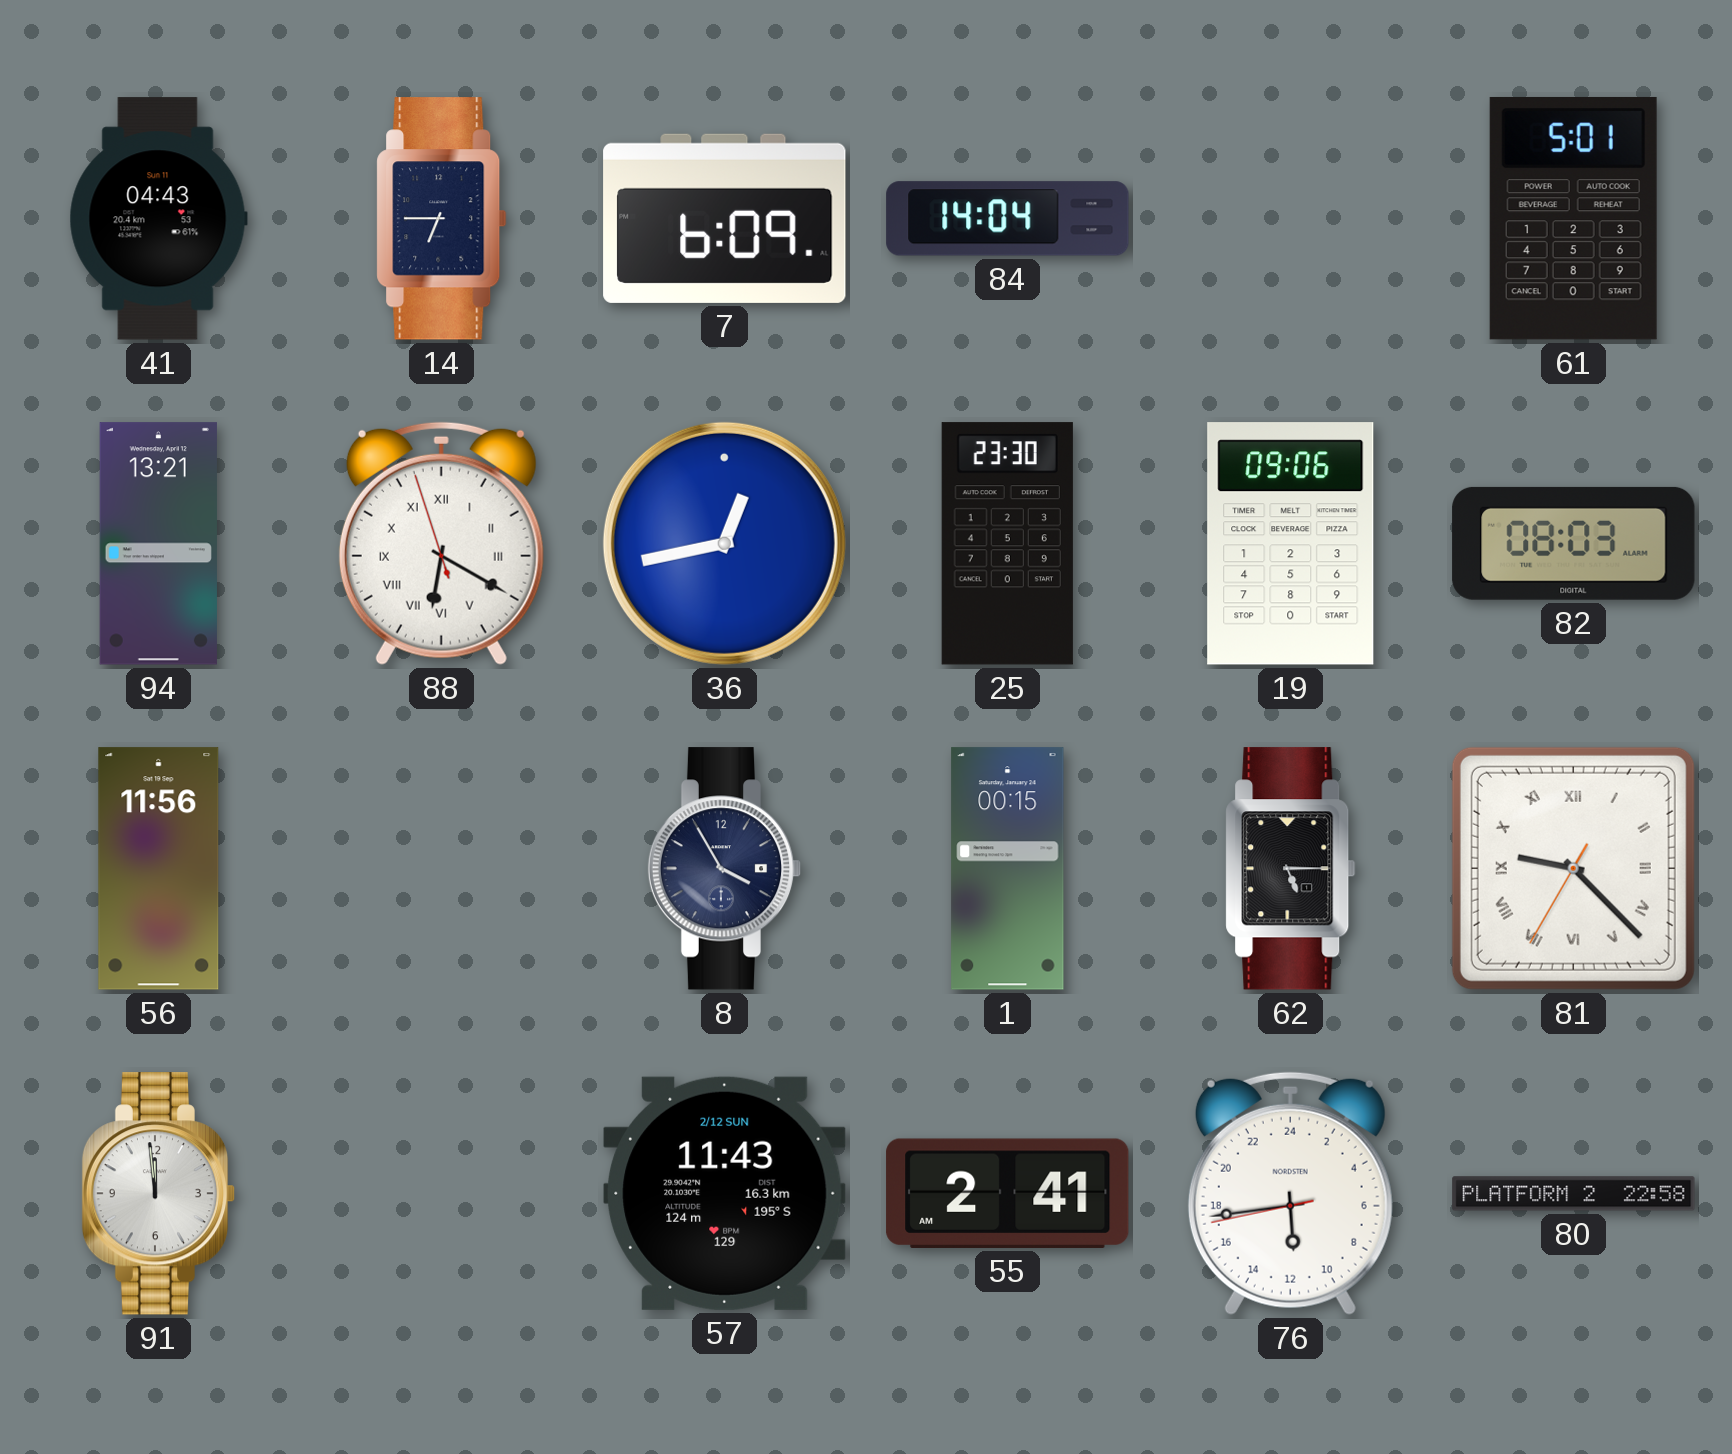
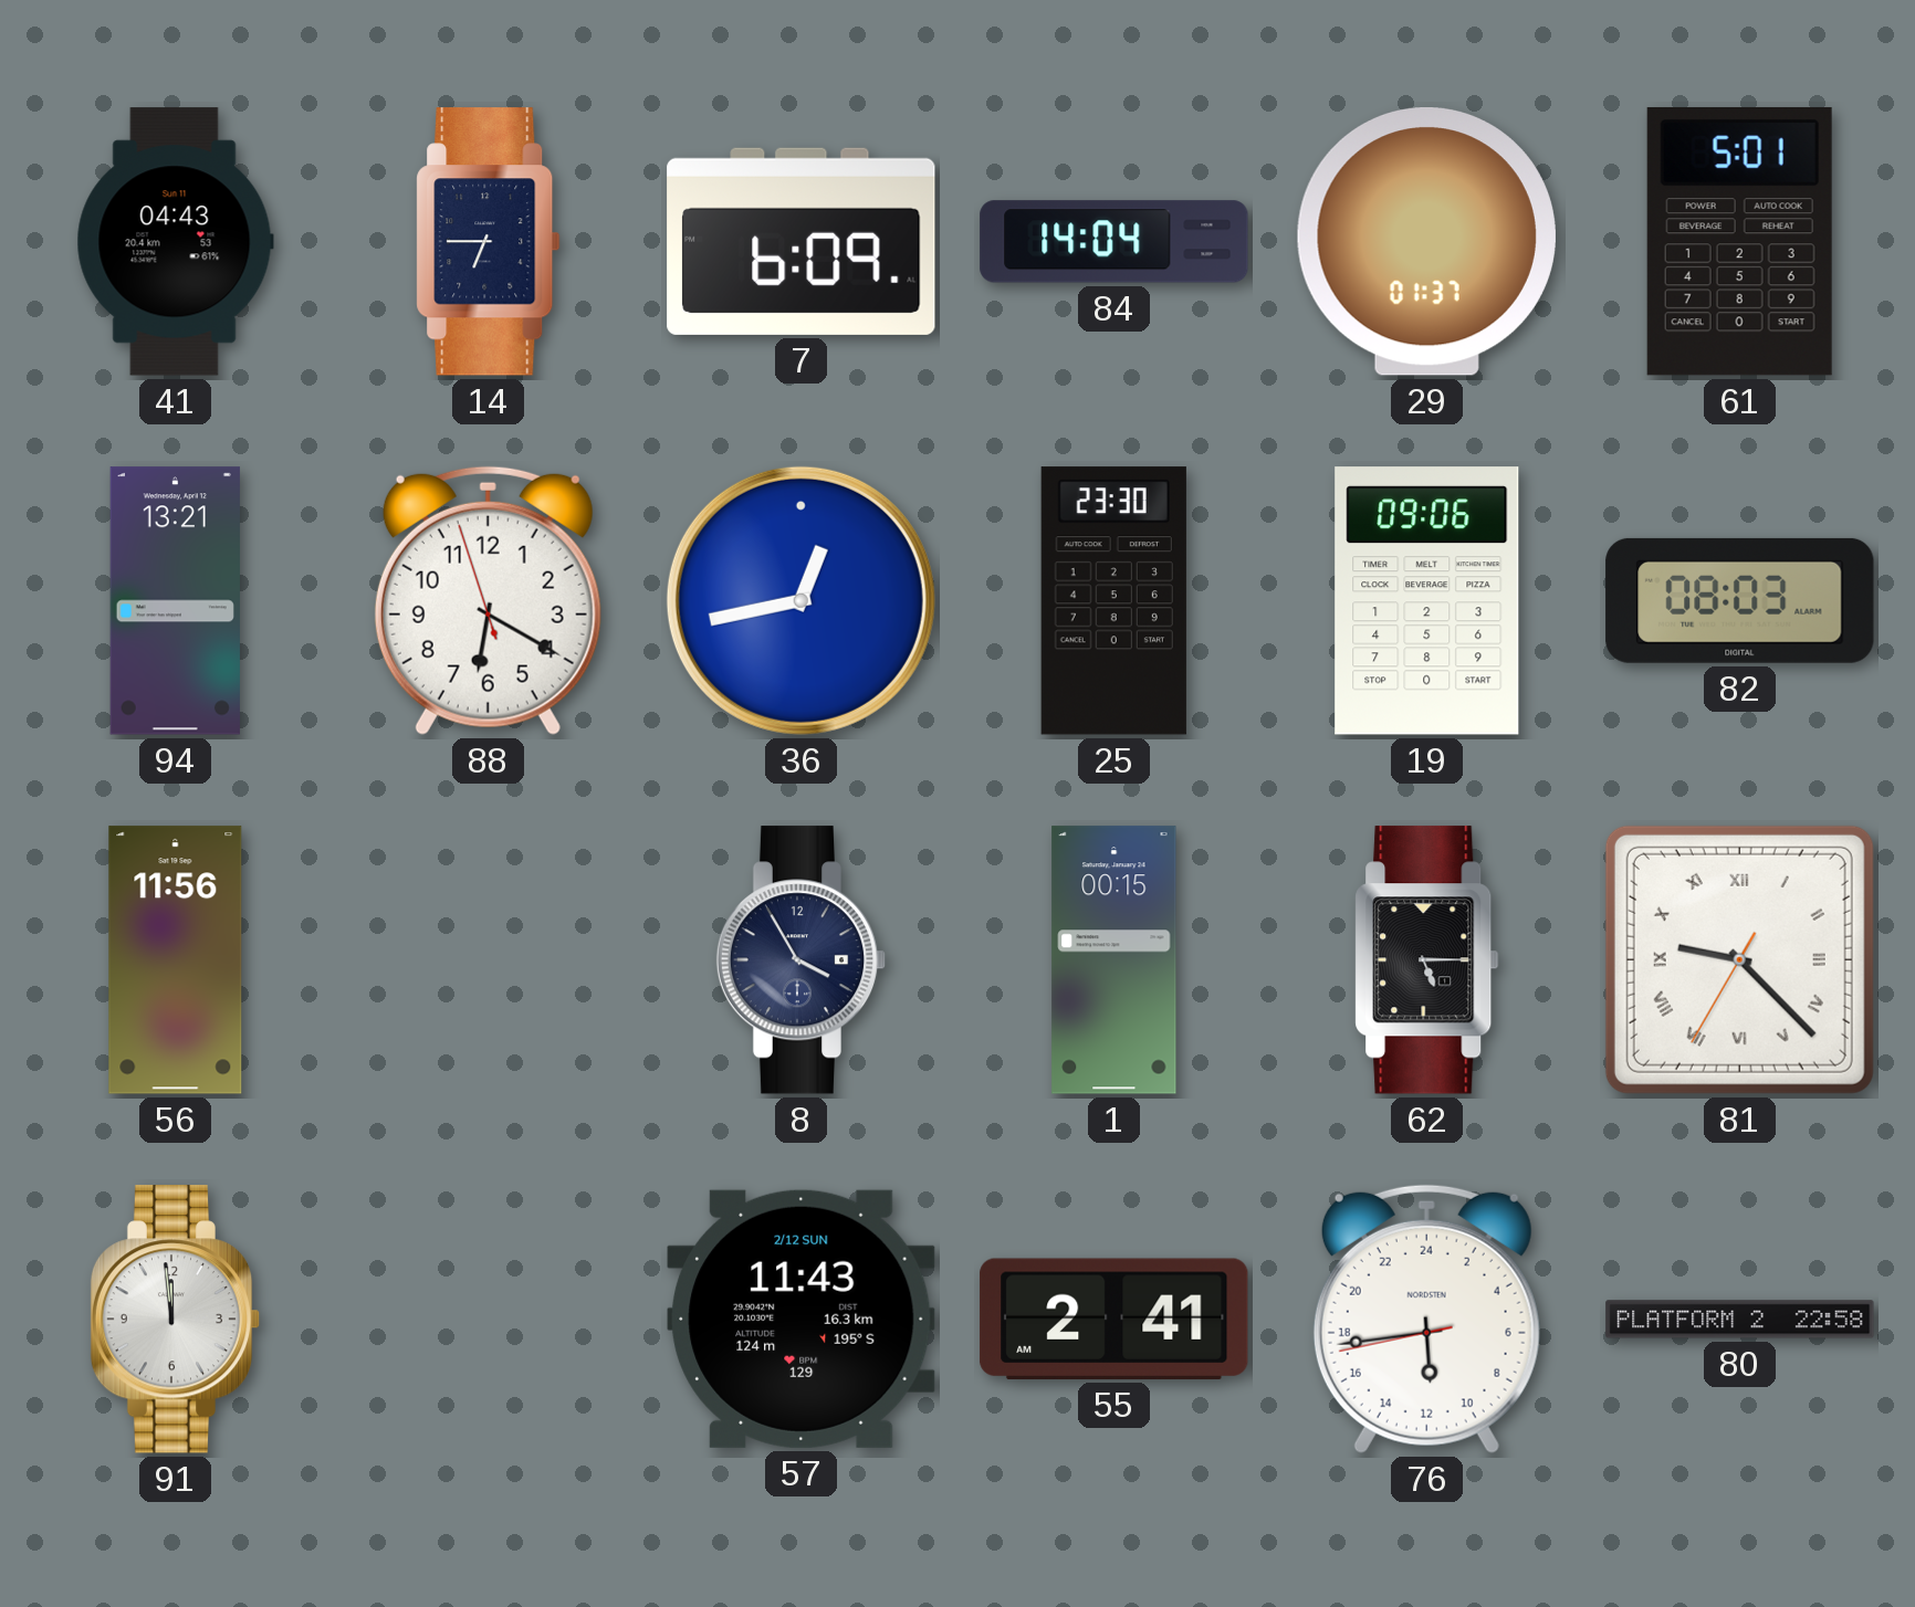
29: none -> 01:37
88 numerals: Roman -> Arabic
